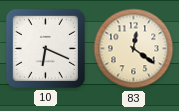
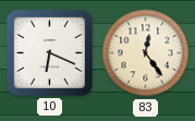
83: 12:21 -> 12:24
